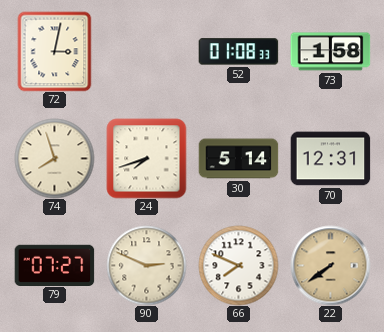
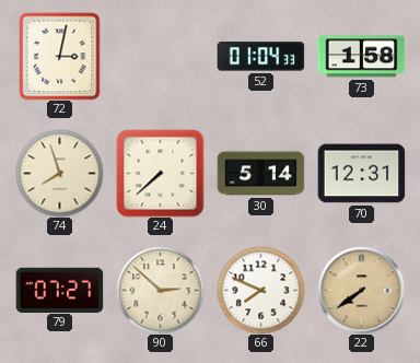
52: 01:08 -> 01:04
24: 7:42 -> 7:38
90: 2:49 -> 2:52
